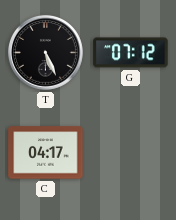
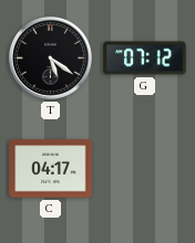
T: 5:26 -> 5:21
